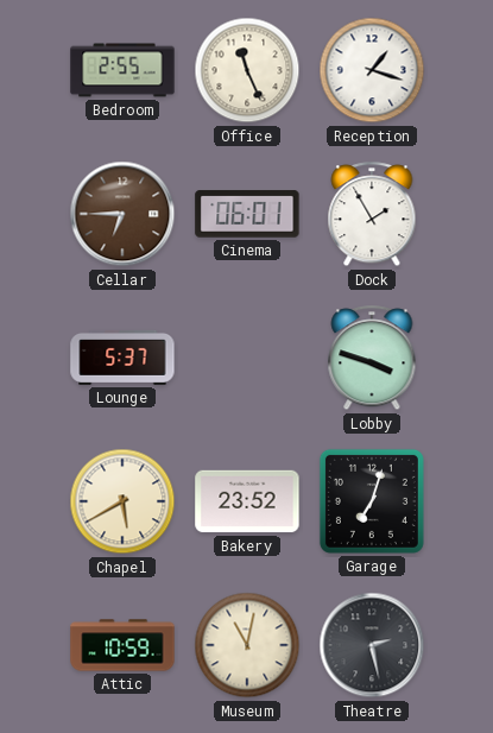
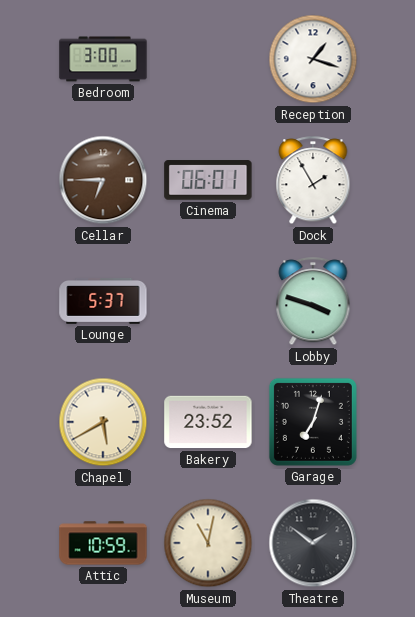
Bedroom: 2:55 -> 3:00
Office: 11:26 -> none
Theatre: 2:28 -> 1:51
